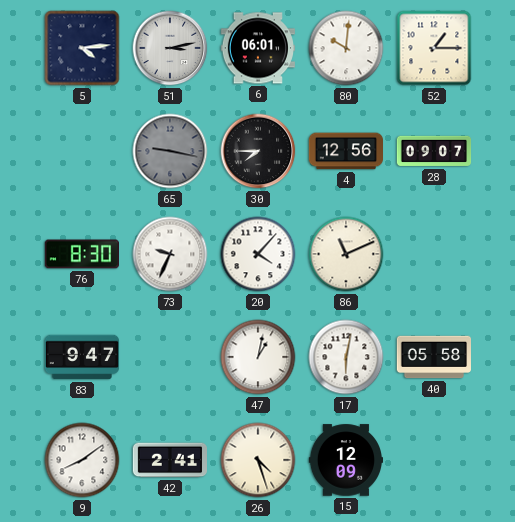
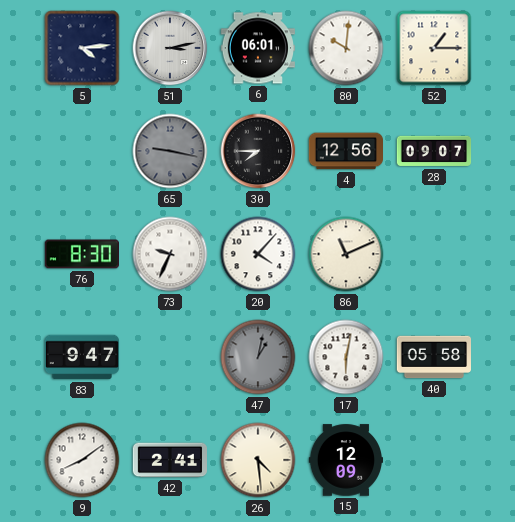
47 dial: white -> grey
26: 4:27 -> 4:29
